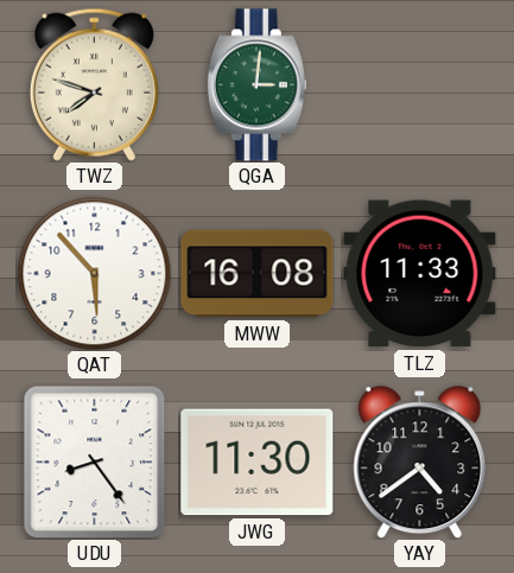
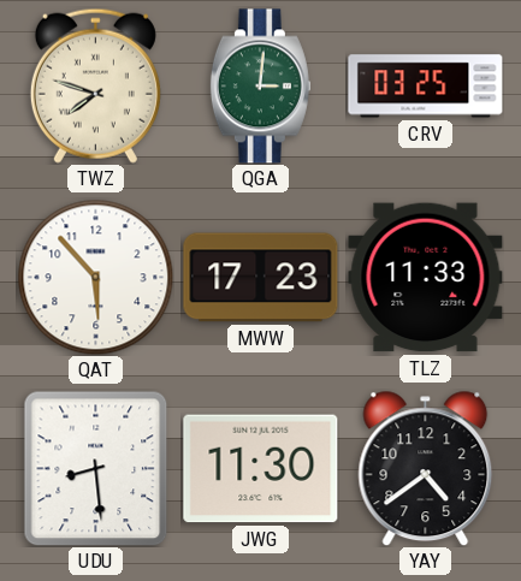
CRV: none -> 03:25
MWW: 16:08 -> 17:23
UDU: 8:24 -> 8:29
